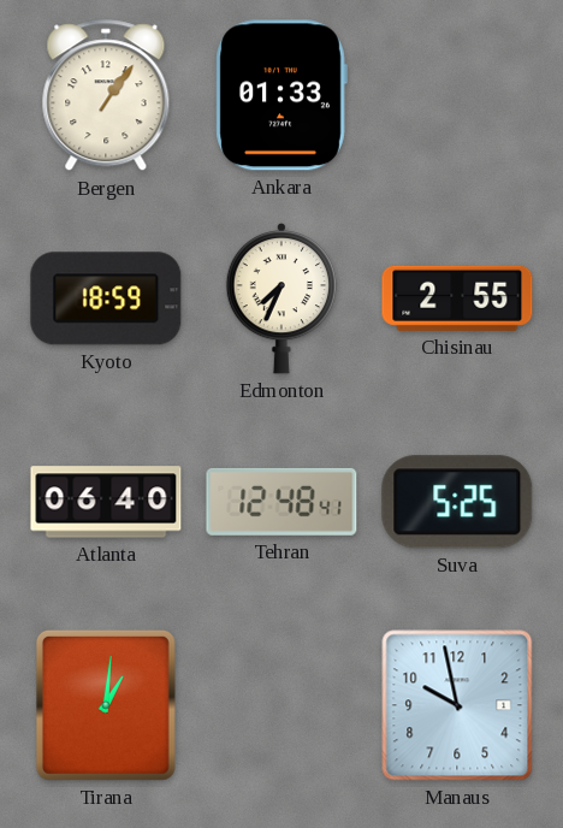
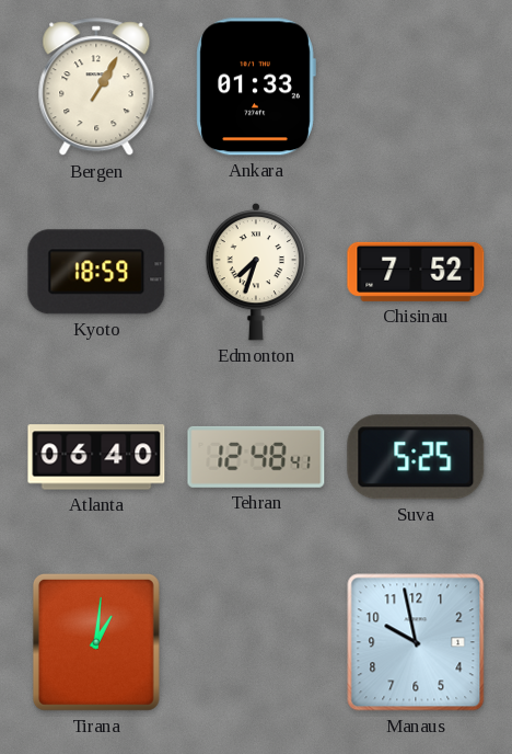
Bergen: 1:06 -> 1:05
Edmonton: 7:34 -> 7:33
Chisinau: 2:55 -> 7:52
